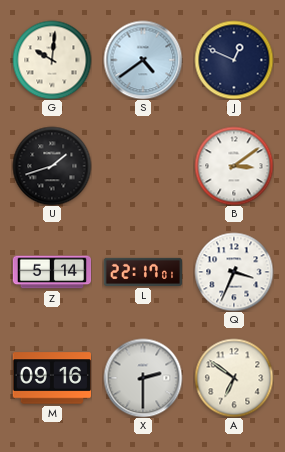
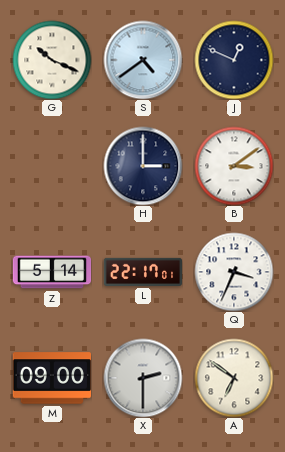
G: 10:01 -> 10:19
U: 1:42 -> none
H: none -> 3:00
M: 09:16 -> 09:00
